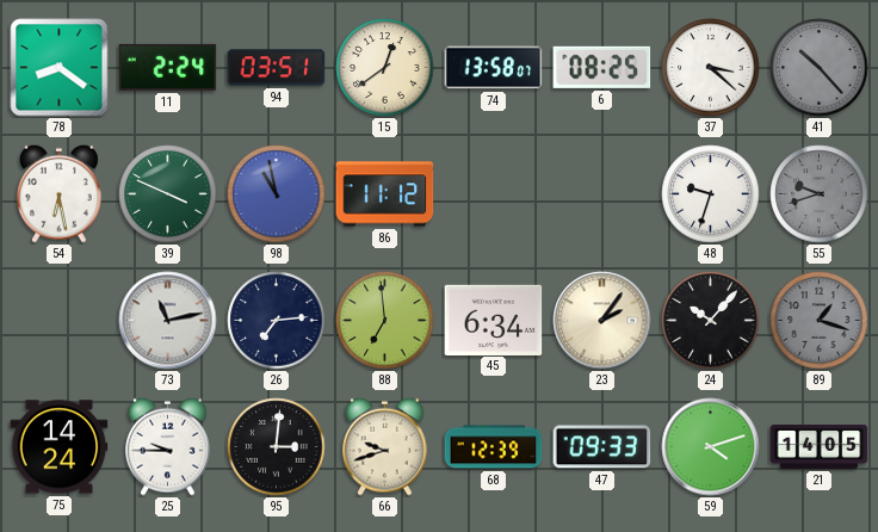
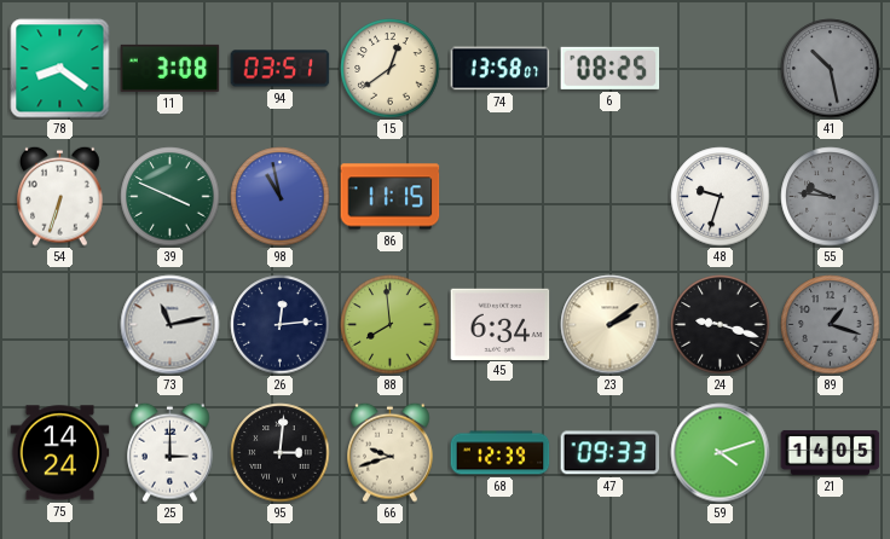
11: 2:24 -> 3:08
37: 3:22 -> none
41: 10:23 -> 10:28
54: 6:28 -> 6:33
86: 11:12 -> 11:15
55: 9:42 -> 9:46
26: 7:14 -> 12:14
88: 6:59 -> 7:59
23: 2:06 -> 2:09
24: 10:07 -> 9:18
25: 9:45 -> 3:00
